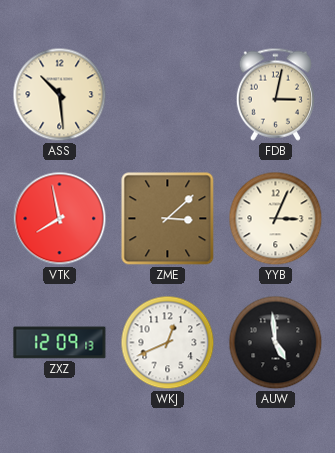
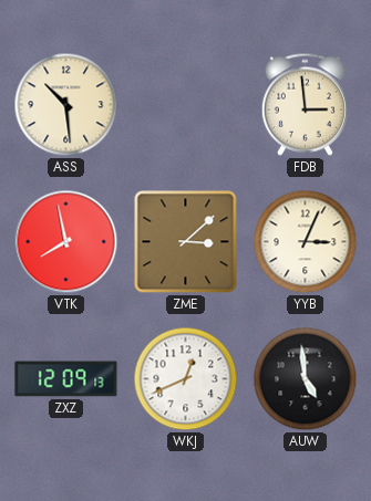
FDB: 3:02 -> 2:59
